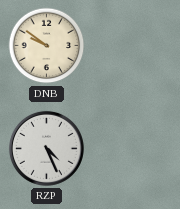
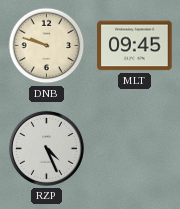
DNB: 9:51 -> 9:48
MLT: none -> 09:45
